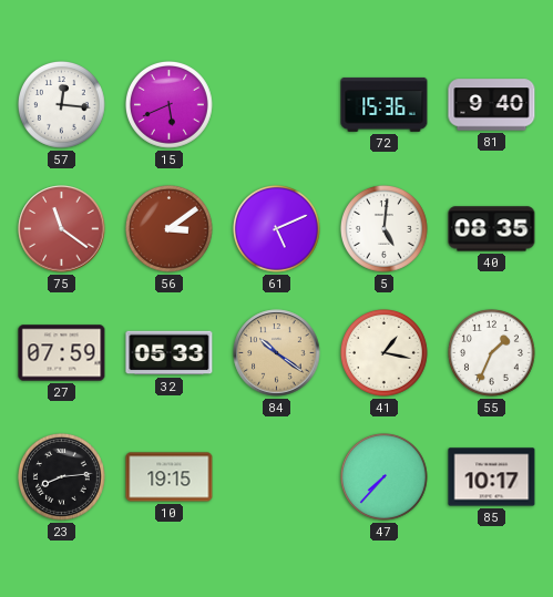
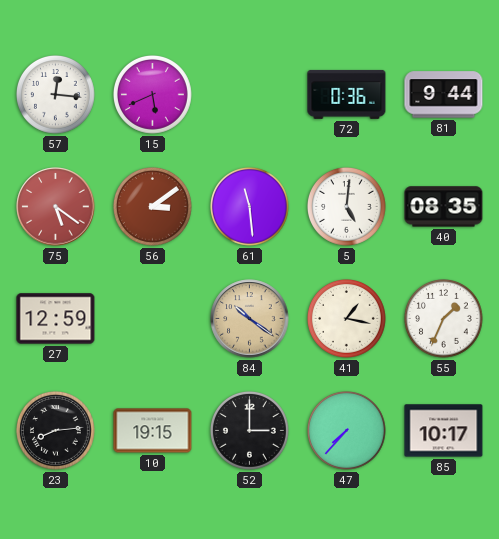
72: 15:36 -> 0:36
81: 9:40 -> 9:44
75: 11:21 -> 5:21
61: 5:11 -> 11:29
27: 07:59 -> 12:59
32: 05:33 -> none
52: none -> 3:00
